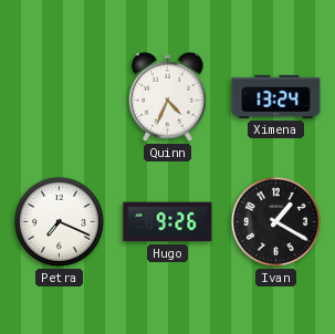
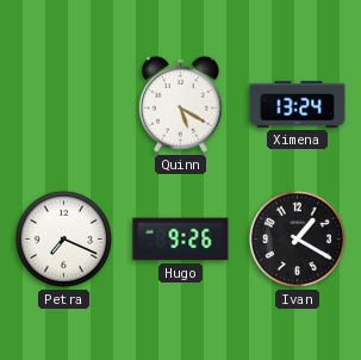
Quinn: 4:34 -> 5:20
